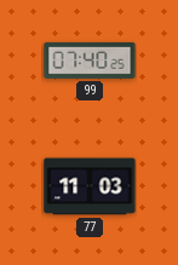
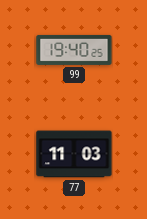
99: 07:40 -> 19:40
